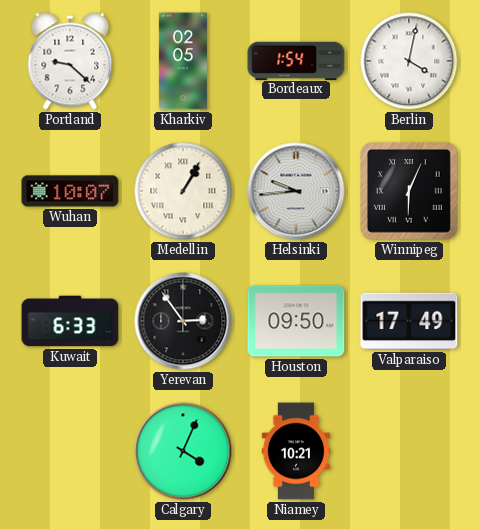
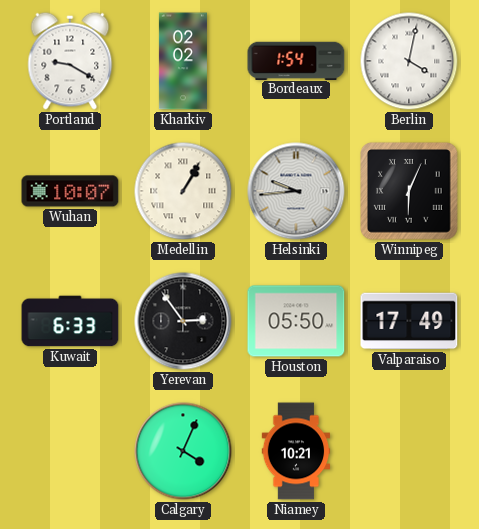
Portland: 9:22 -> 9:20
Kharkiv: 02:05 -> 02:02
Houston: 09:50 -> 05:50
